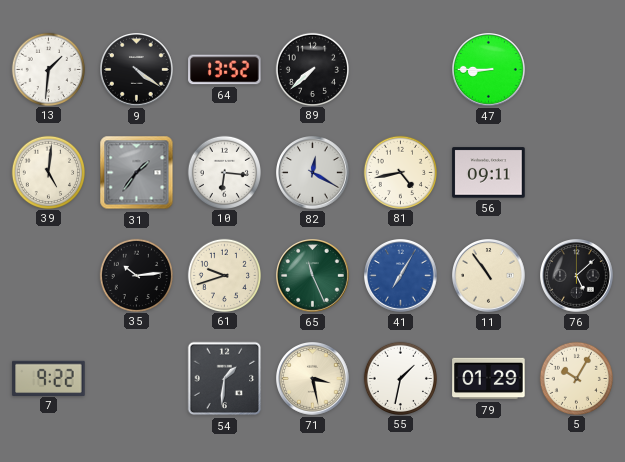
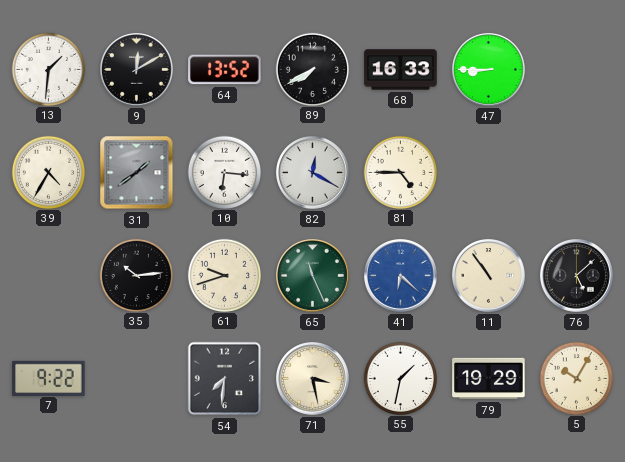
9: 4:21 -> 12:10
89: 7:38 -> 7:40
68: none -> 16:33
39: 5:01 -> 4:35
31: 1:36 -> 1:39
81: 4:43 -> 4:45
56: 09:11 -> none
41: 7:05 -> 6:22
54: 1:31 -> 7:31
79: 01:29 -> 19:29
